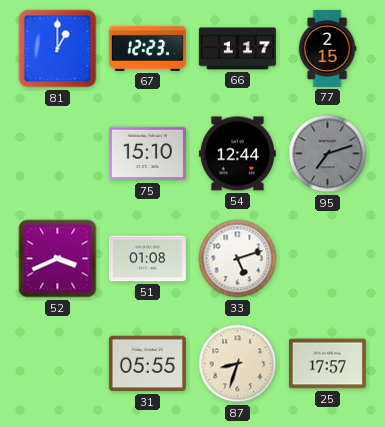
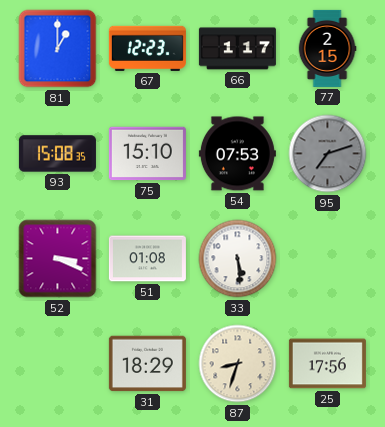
93: none -> 15:08
54: 12:44 -> 07:53
52: 3:41 -> 3:19
33: 5:12 -> 5:29
31: 05:55 -> 18:29
25: 17:57 -> 17:56
